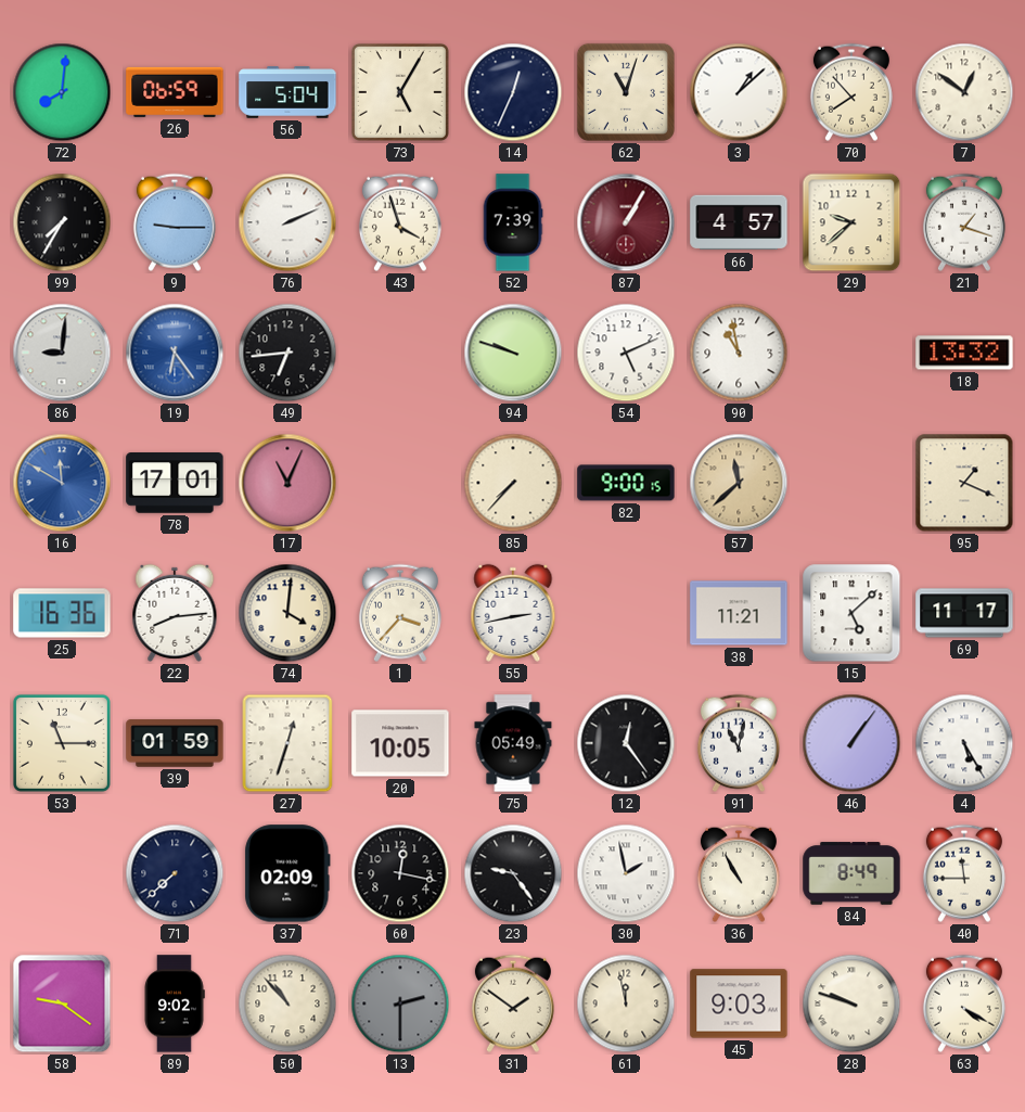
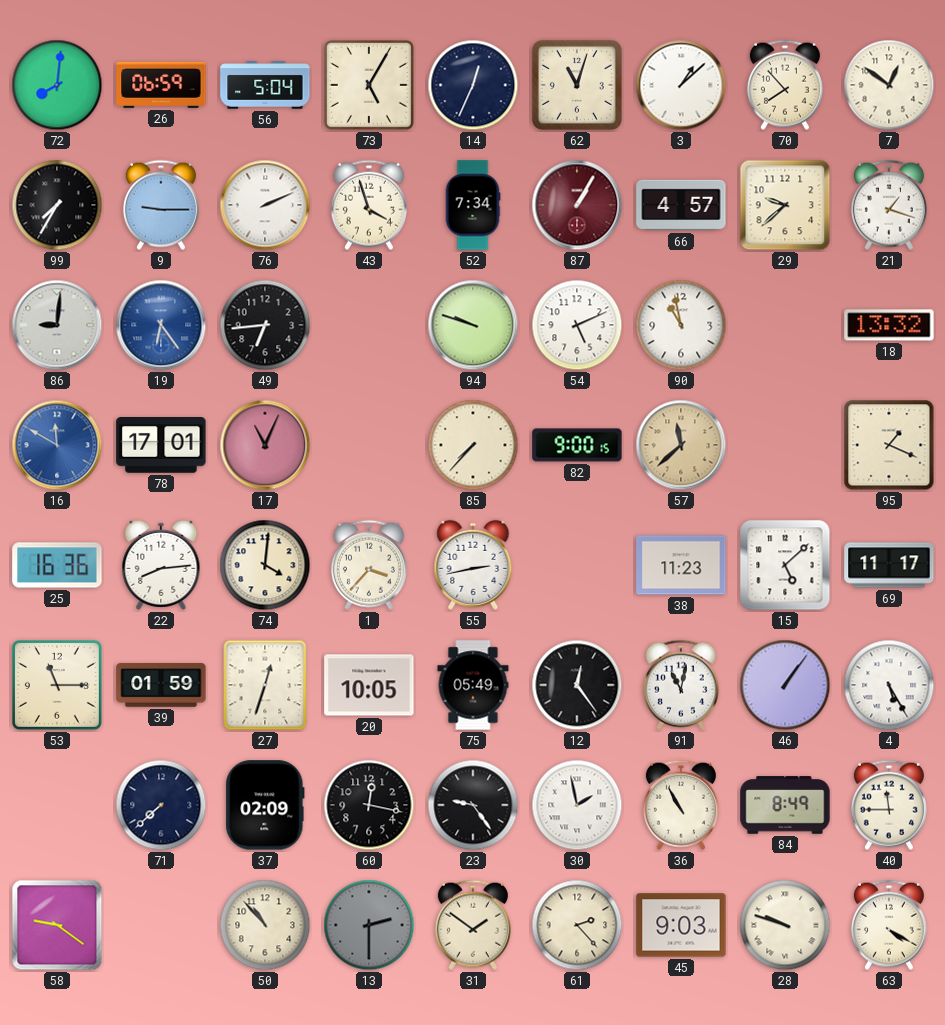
52: 7:39 -> 7:34
38: 11:21 -> 11:23
89: 9:02 -> none
61: 11:58 -> 2:23
